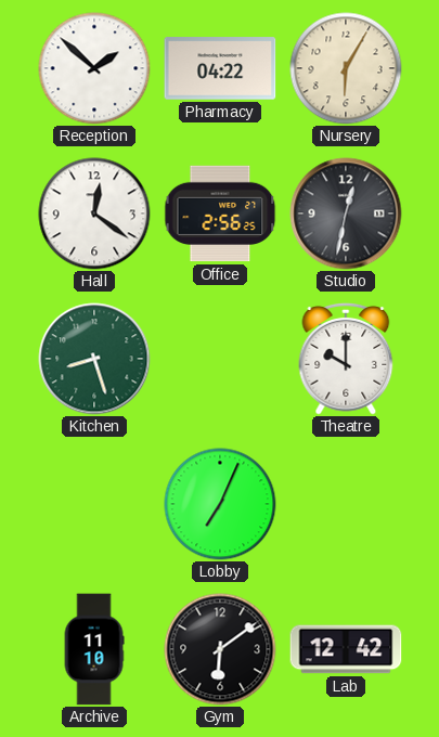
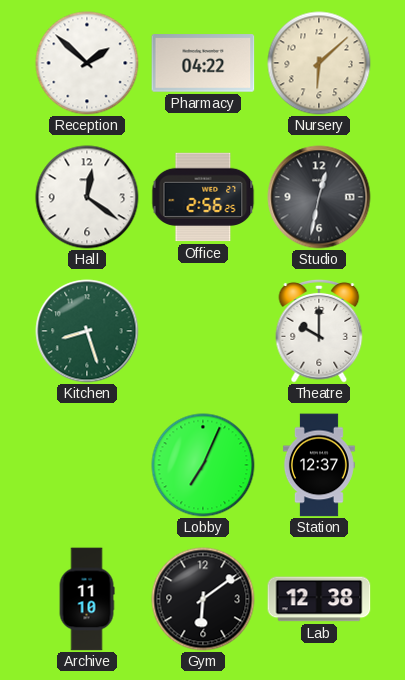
Nursery: 6:05 -> 6:08
Station: none -> 12:37
Lab: 12:42 -> 12:38
